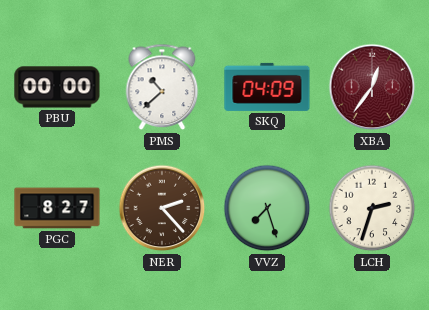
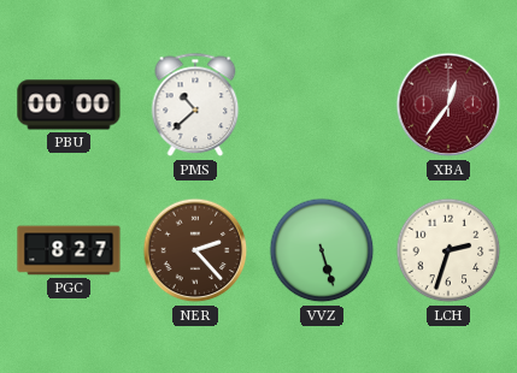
SKQ: 04:09 -> none
VVZ: 7:27 -> 5:27
